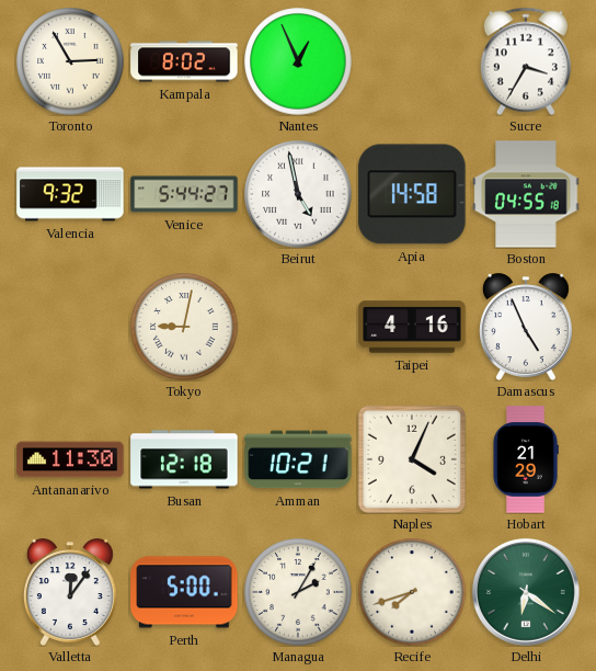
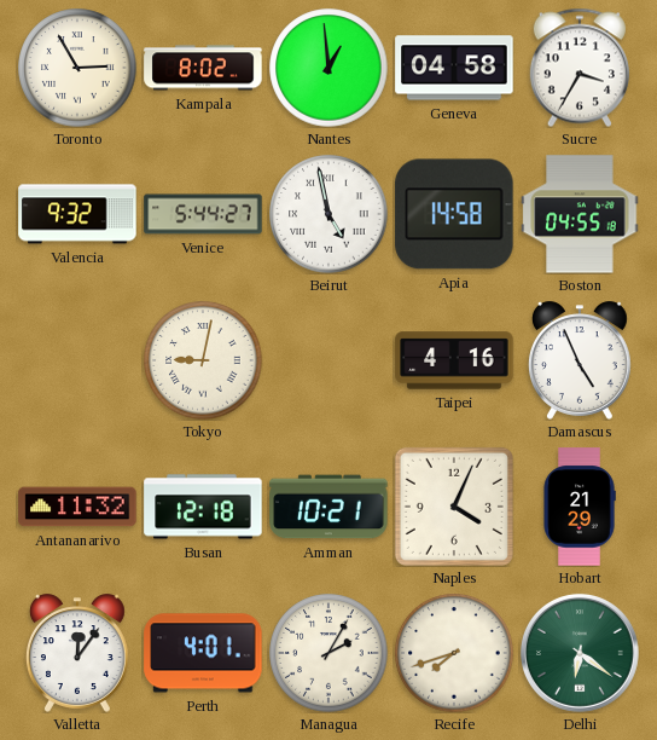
Nantes: 12:56 -> 12:59
Geneva: none -> 04:58
Antananarivo: 11:30 -> 11:32
Perth: 5:00 -> 4:01
